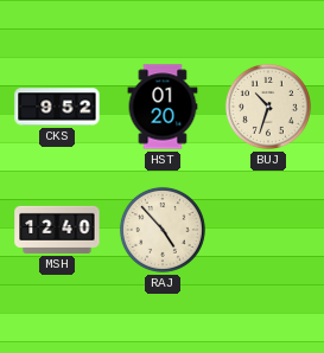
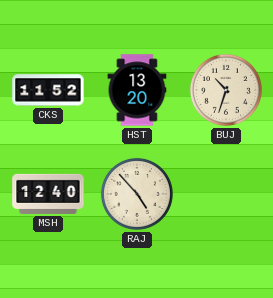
CKS: 9:52 -> 11:52
HST: 01:20 -> 13:20
